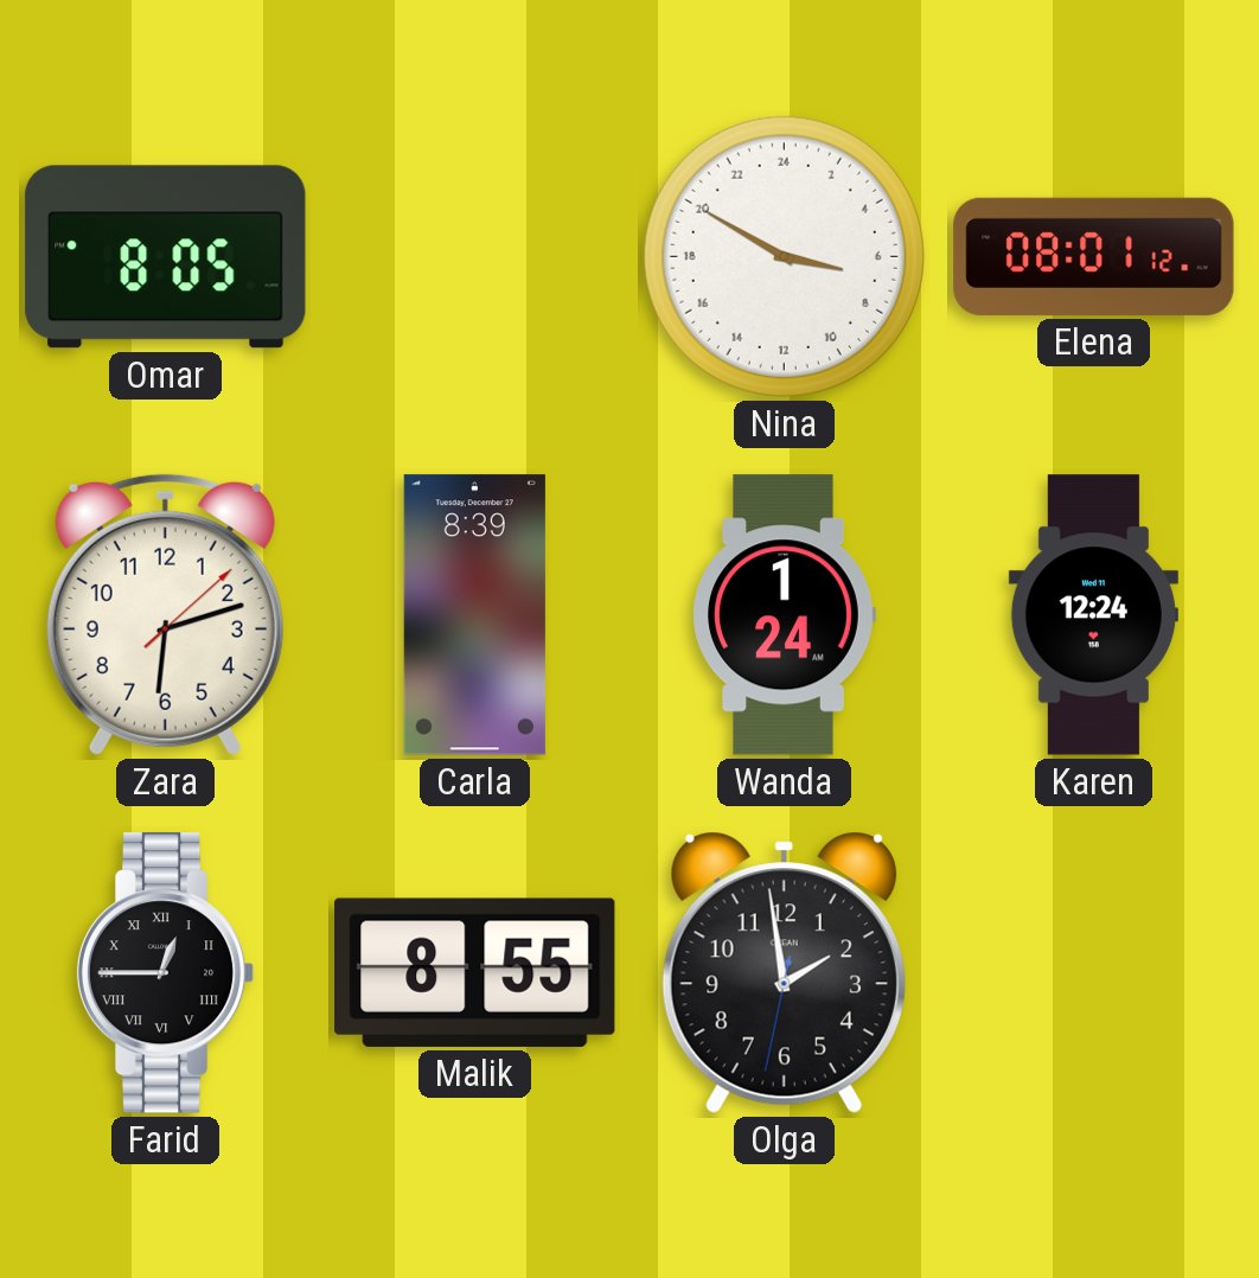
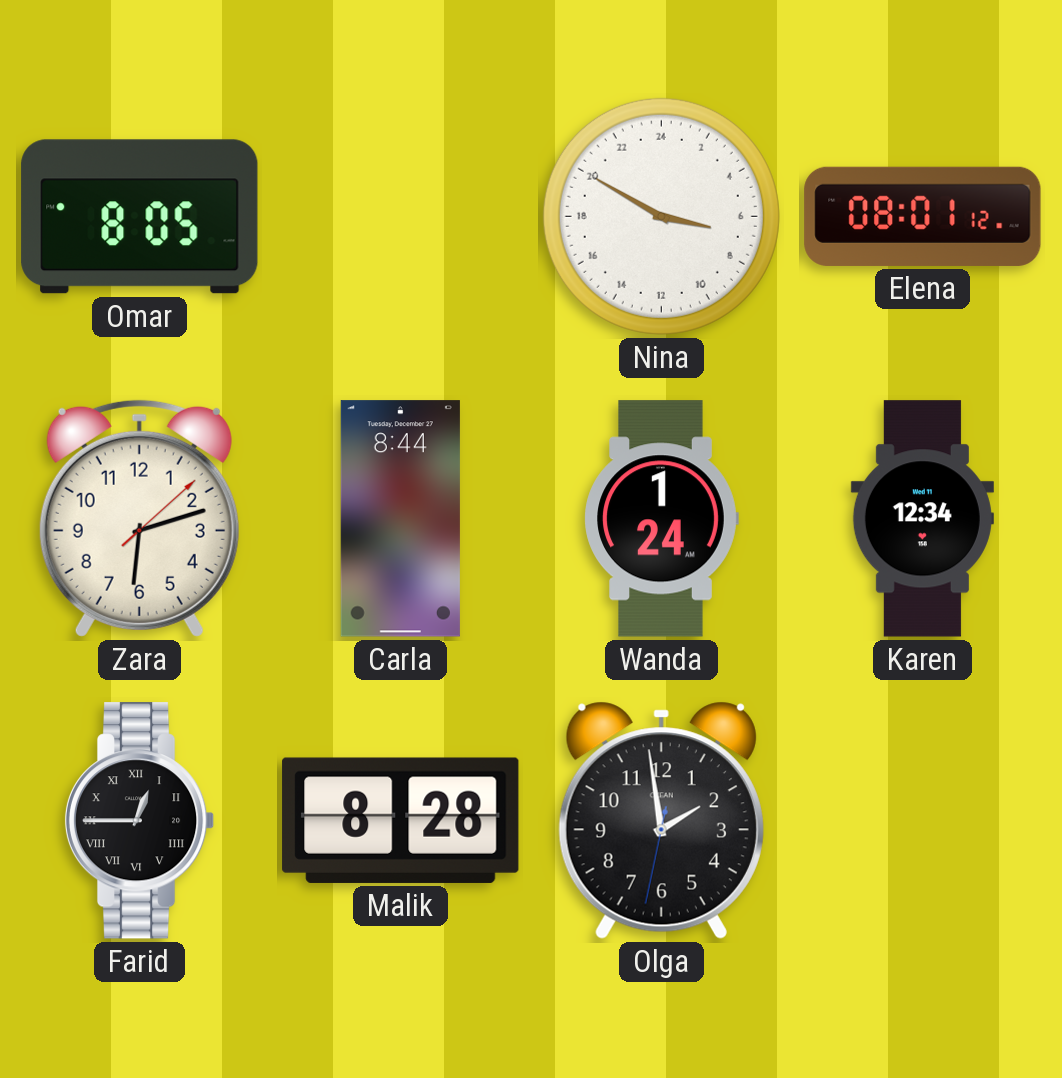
Carla: 8:39 -> 8:44
Karen: 12:24 -> 12:34
Malik: 8:55 -> 8:28
